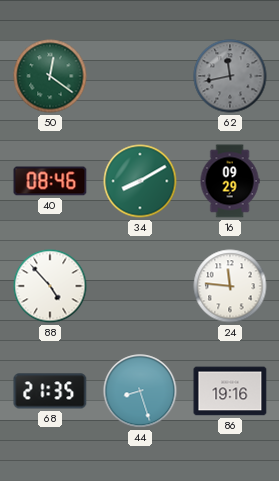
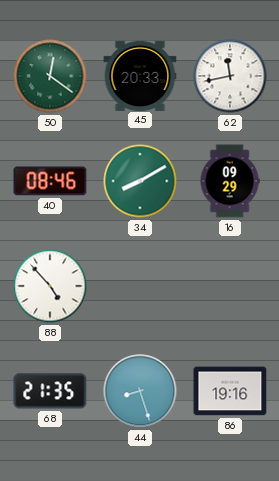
45: none -> 20:33
62 dial: grey -> white
24: 11:46 -> none
